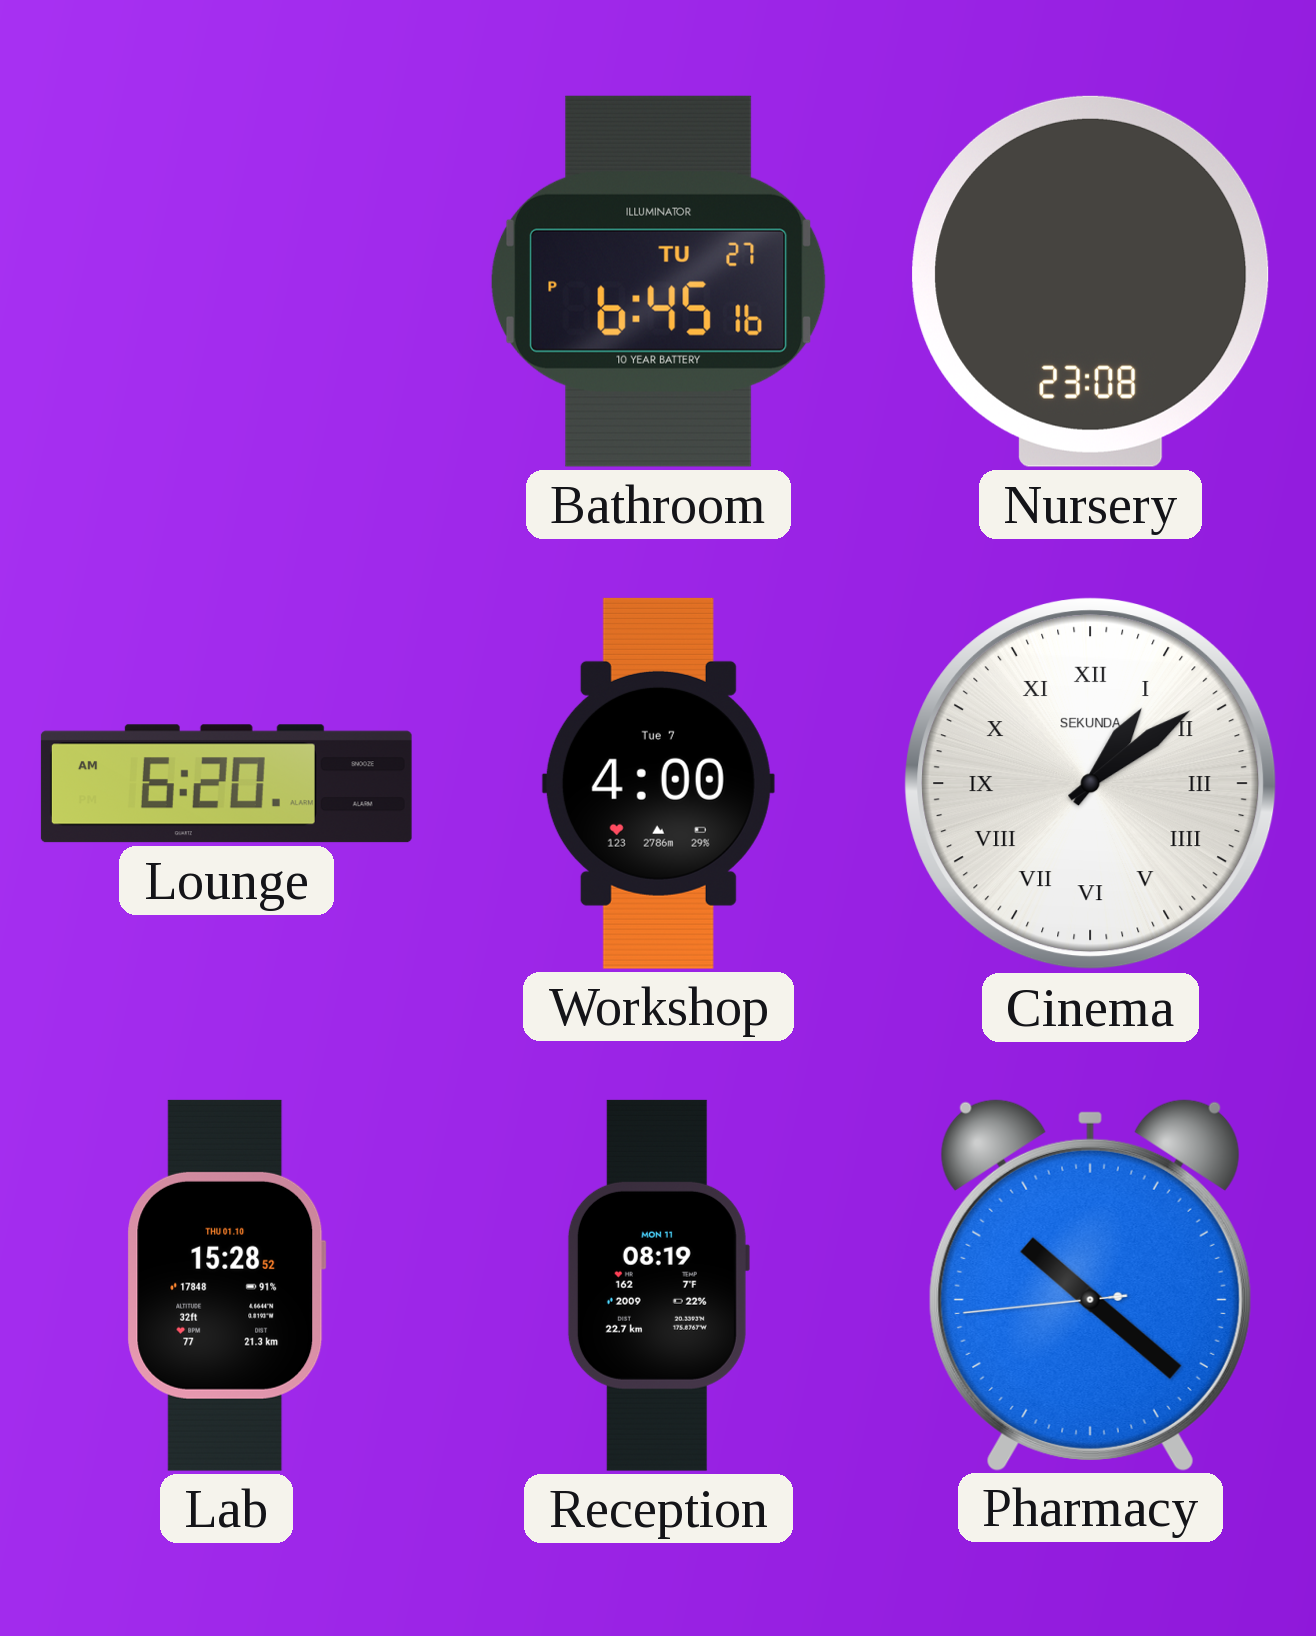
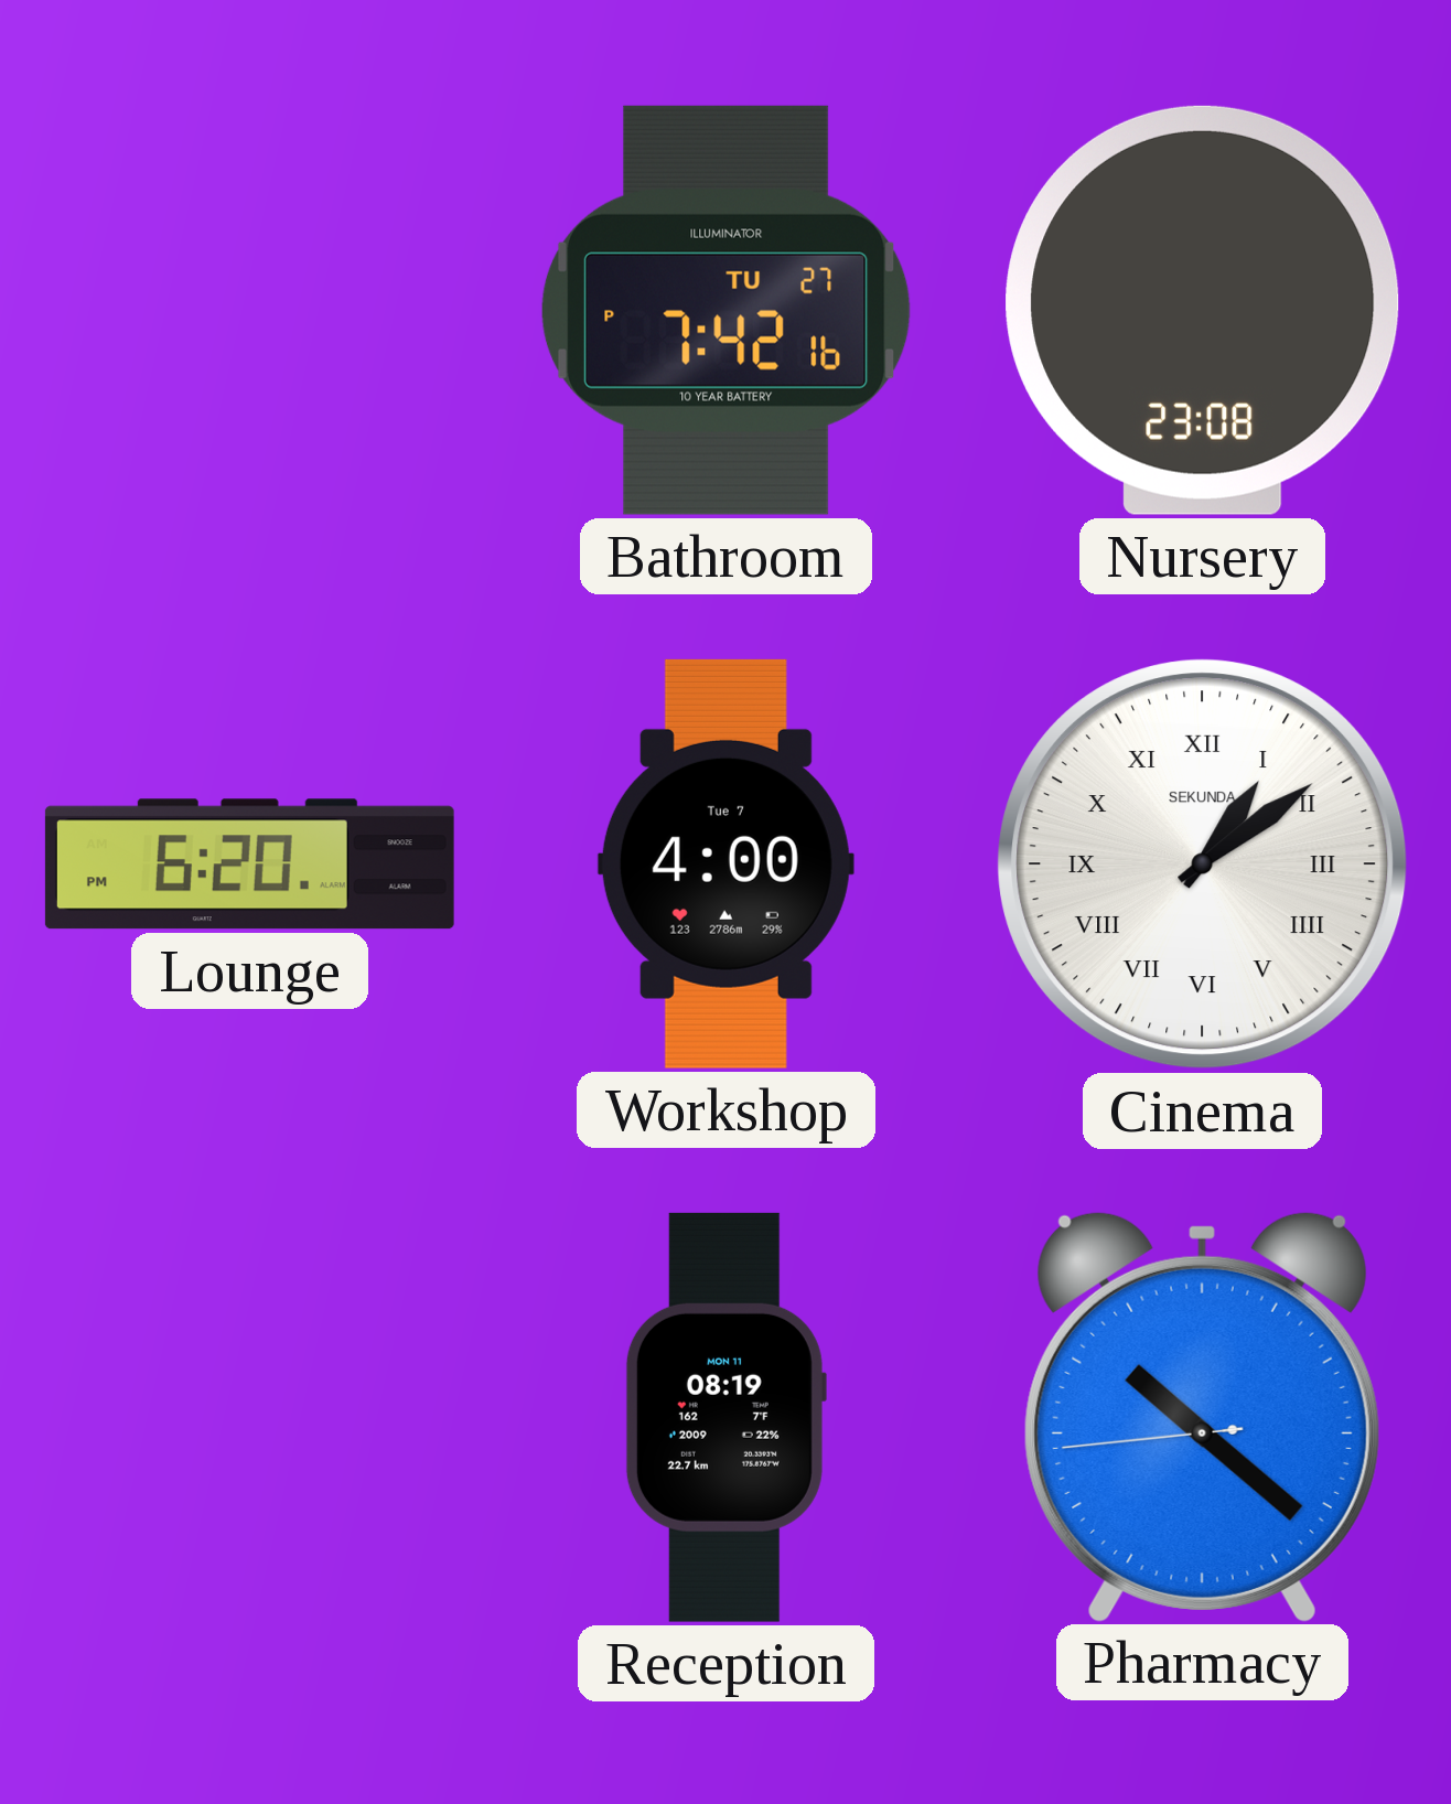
Bathroom: 6:45 -> 7:42
Lounge: 6:20 AM -> 6:20 PM
Lab: 15:28 -> none
